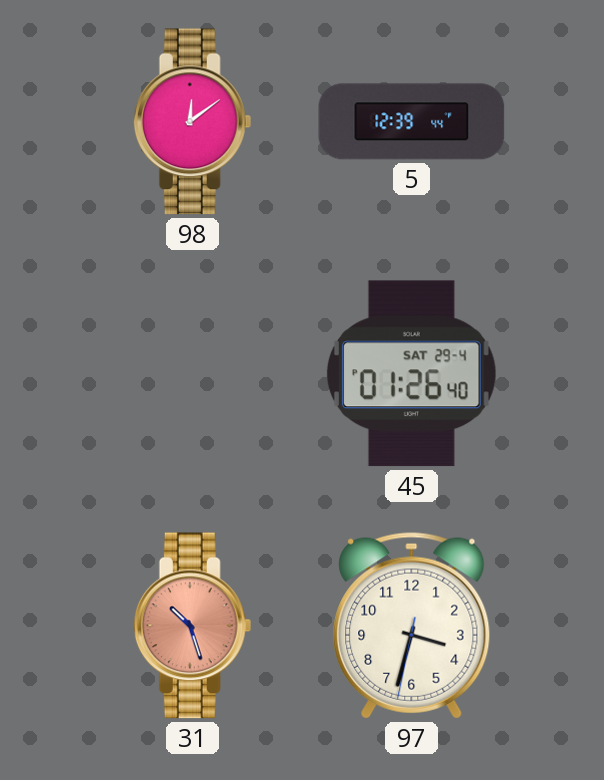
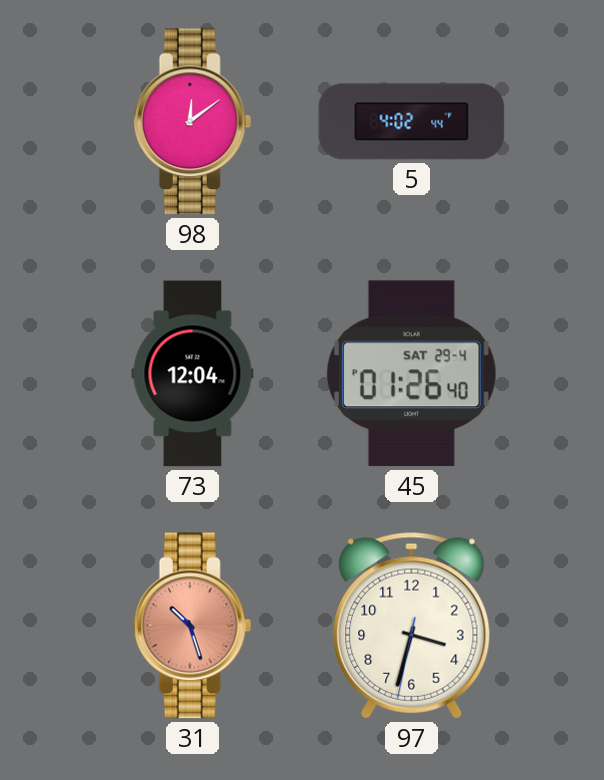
5: 12:39 -> 4:02
73: none -> 12:04
